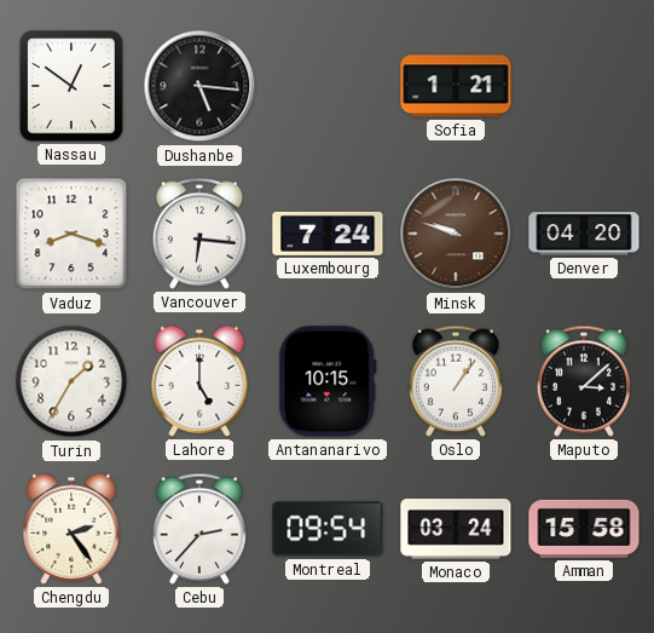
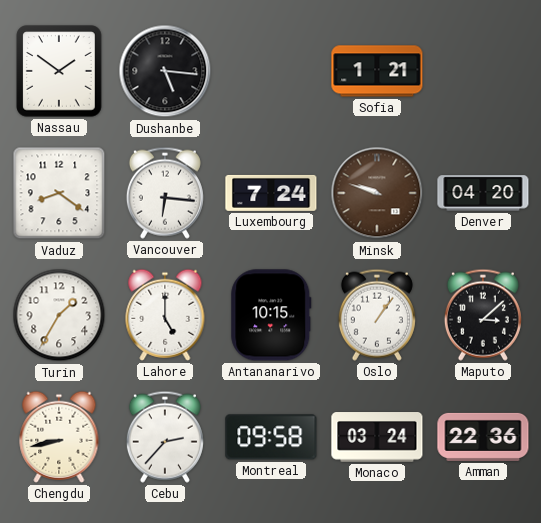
Nassau: 12:51 -> 1:51
Vaduz: 8:18 -> 8:21
Chengdu: 2:24 -> 8:43
Montreal: 09:54 -> 09:58
Amman: 15:58 -> 22:36
